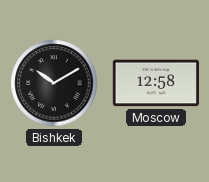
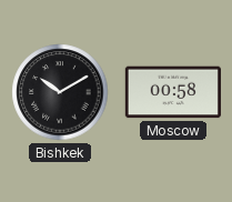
Moscow: 12:58 -> 00:58
